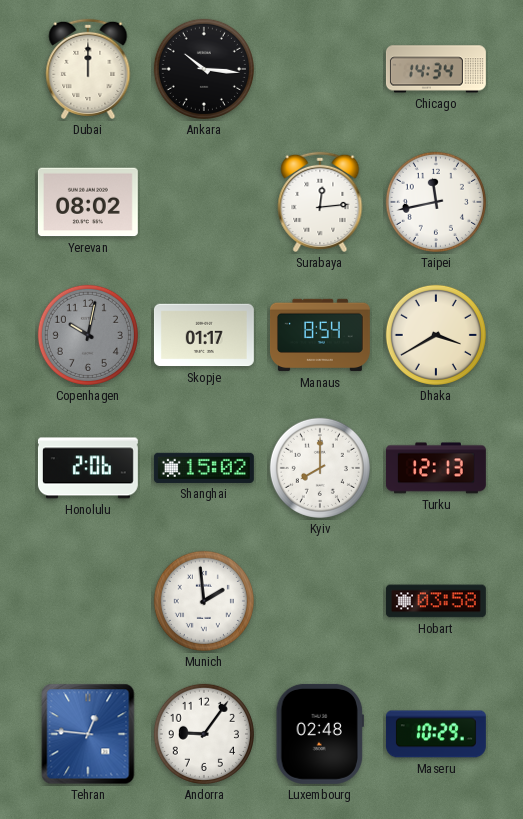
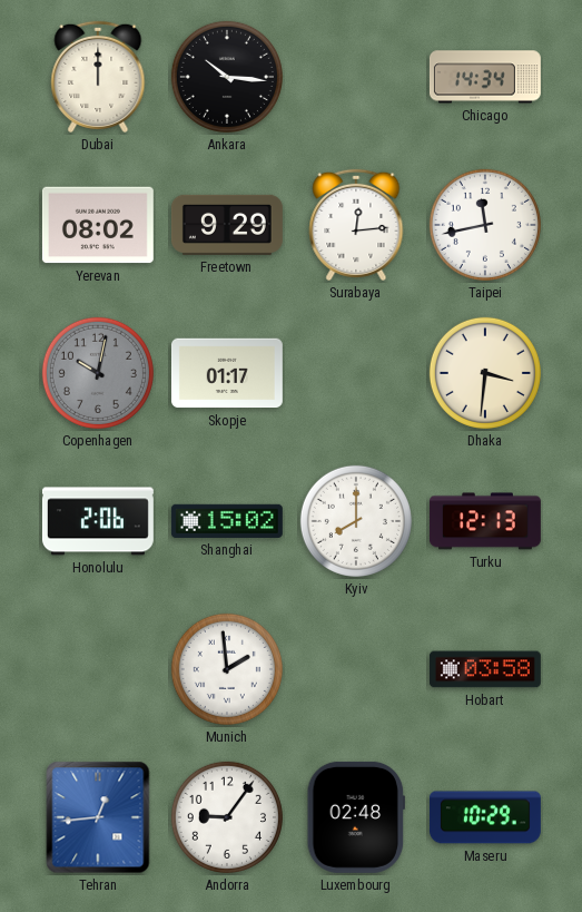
Freetown: none -> 9:29
Manaus: 8:54 -> none
Dhaka: 3:40 -> 3:31
Tehran: 12:46 -> 12:44
